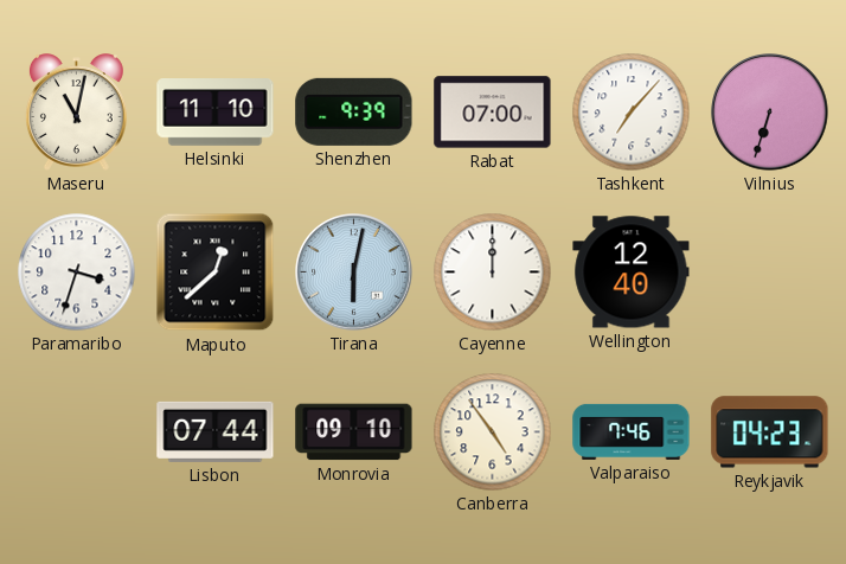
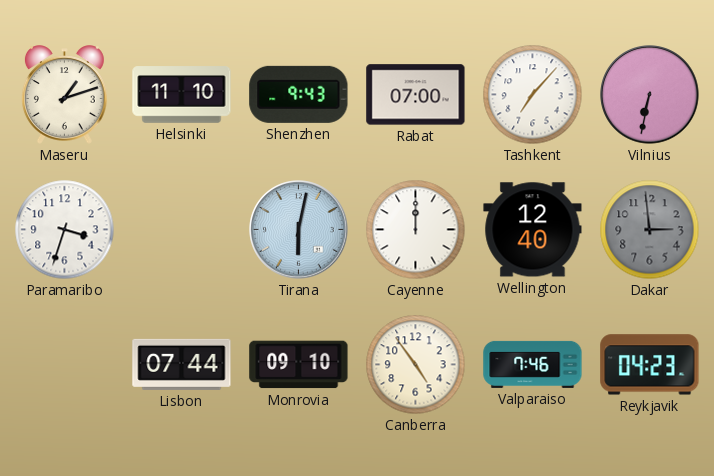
Maseru: 11:02 -> 1:12
Shenzhen: 9:39 -> 9:43
Vilnius: 6:33 -> 6:32
Maputo: 12:38 -> none
Dakar: none -> 2:59
